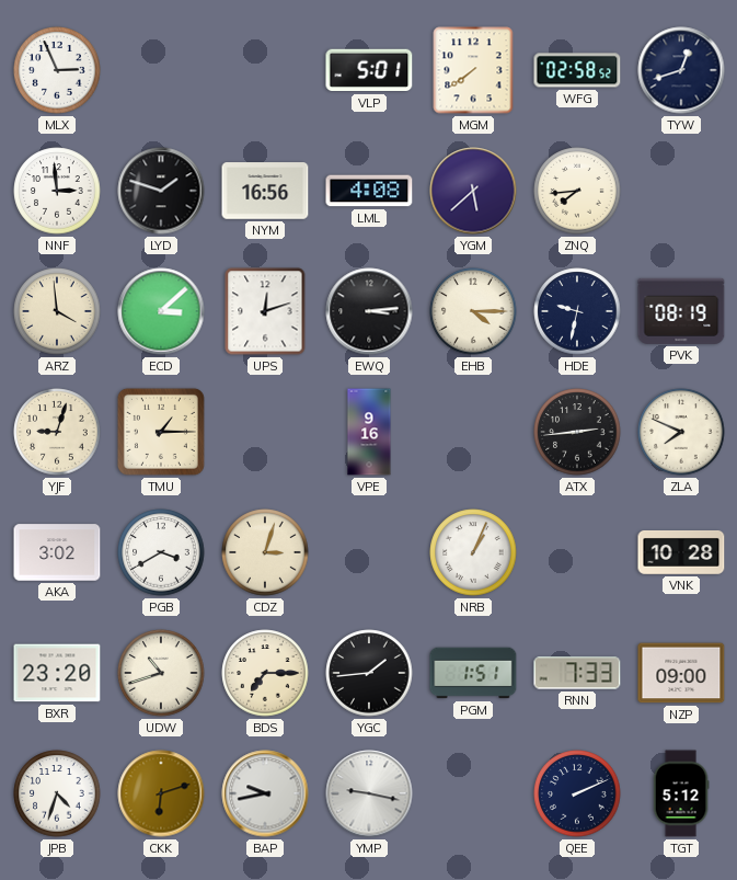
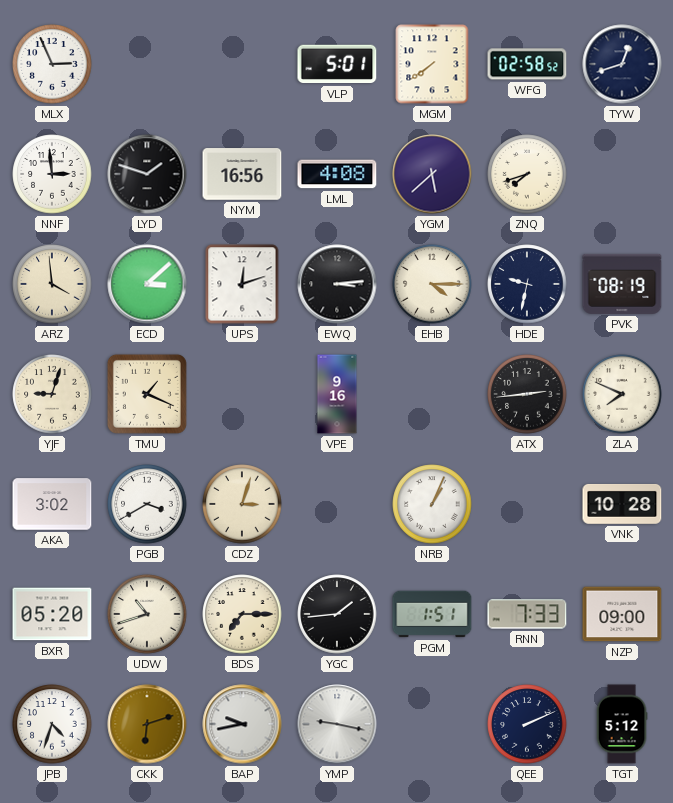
ZNQ: 7:44 -> 7:42
TMU: 1:15 -> 1:19
BXR: 23:20 -> 05:20
